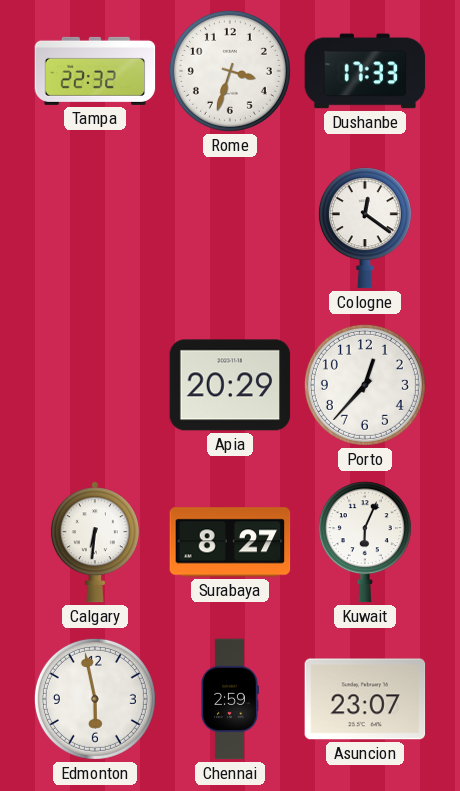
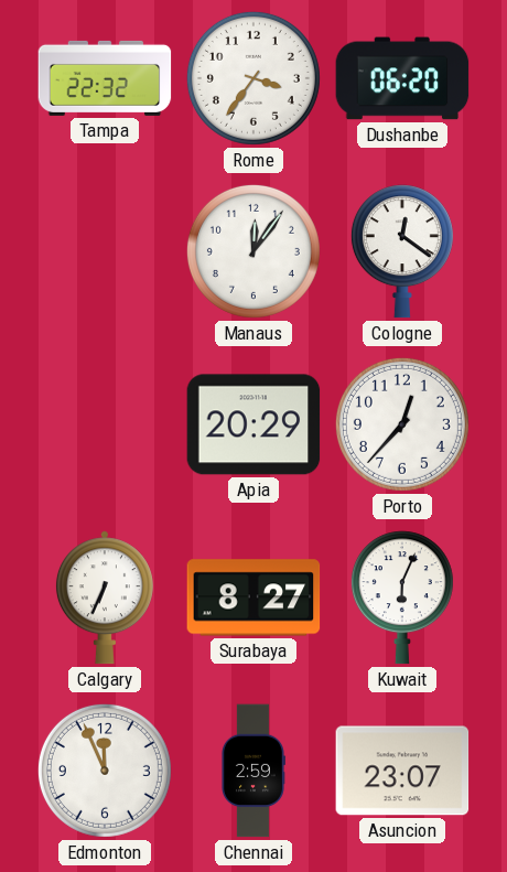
Rome: 3:33 -> 3:36
Dushanbe: 17:33 -> 06:20
Manaus: none -> 12:06
Calgary: 6:31 -> 6:34
Edmonton: 5:58 -> 11:56
